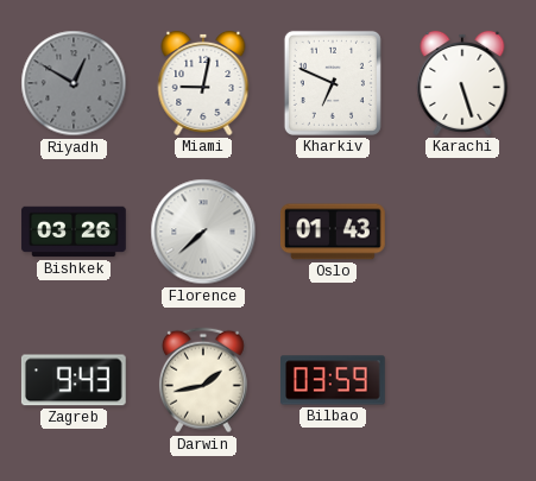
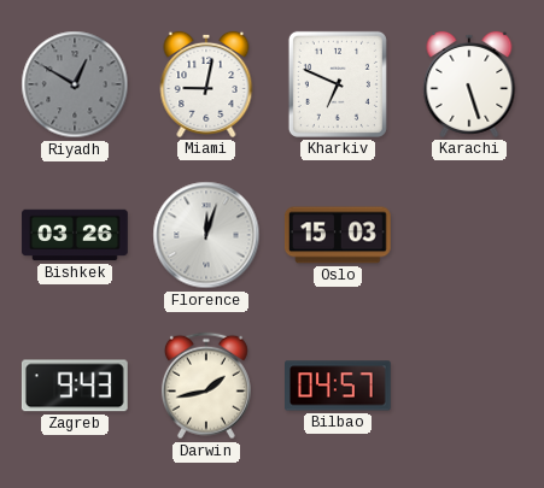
Florence: 7:38 -> 12:03
Oslo: 01:43 -> 15:03
Bilbao: 03:59 -> 04:57
